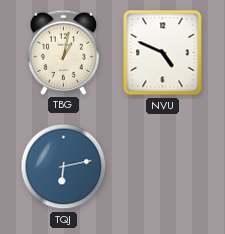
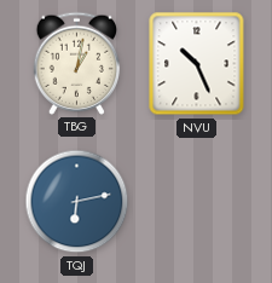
NVU: 4:49 -> 10:26
